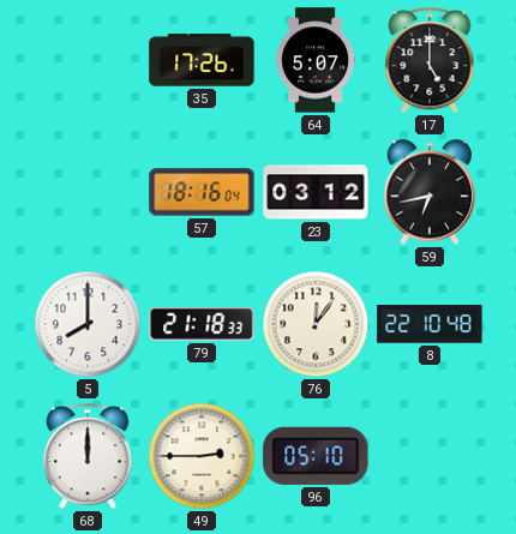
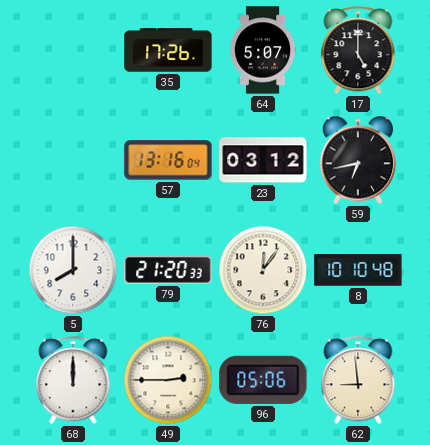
57: 18:16 -> 13:16
79: 21:18 -> 21:20
8: 22:10 -> 10:10
96: 05:10 -> 05:06
62: none -> 8:59
